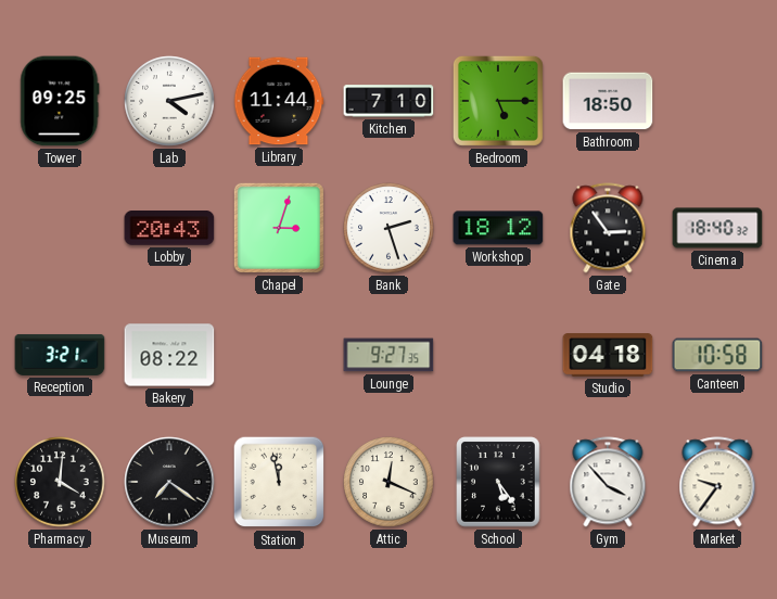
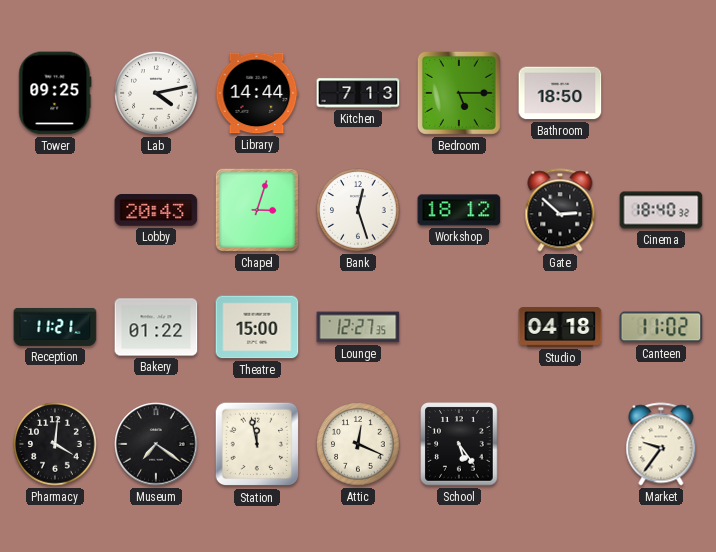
Library: 11:44 -> 14:44
Kitchen: 7:10 -> 7:13
Bank: 2:27 -> 12:27
Gate: 2:54 -> 2:52
Reception: 3:21 -> 11:21
Bakery: 08:22 -> 01:22
Theatre: none -> 15:00
Lounge: 9:27 -> 12:27
Canteen: 10:58 -> 11:02
Gym: 3:53 -> none
